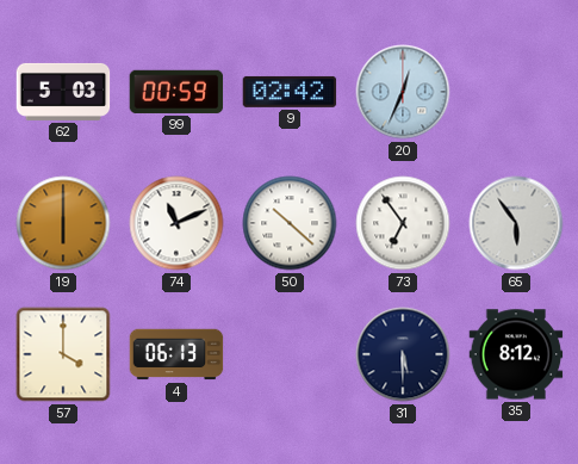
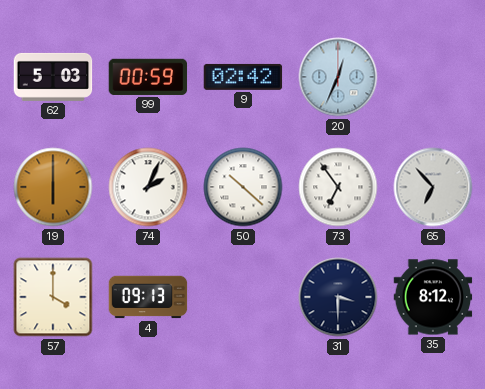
74: 11:11 -> 2:04
65: 5:54 -> 6:53
4: 06:13 -> 09:13
31: 5:30 -> 3:30
